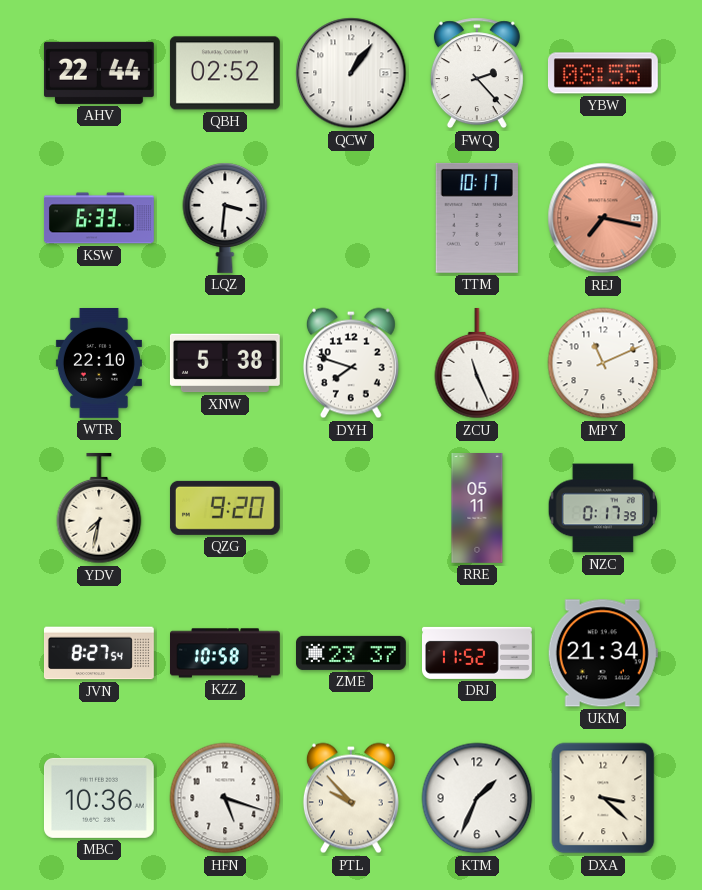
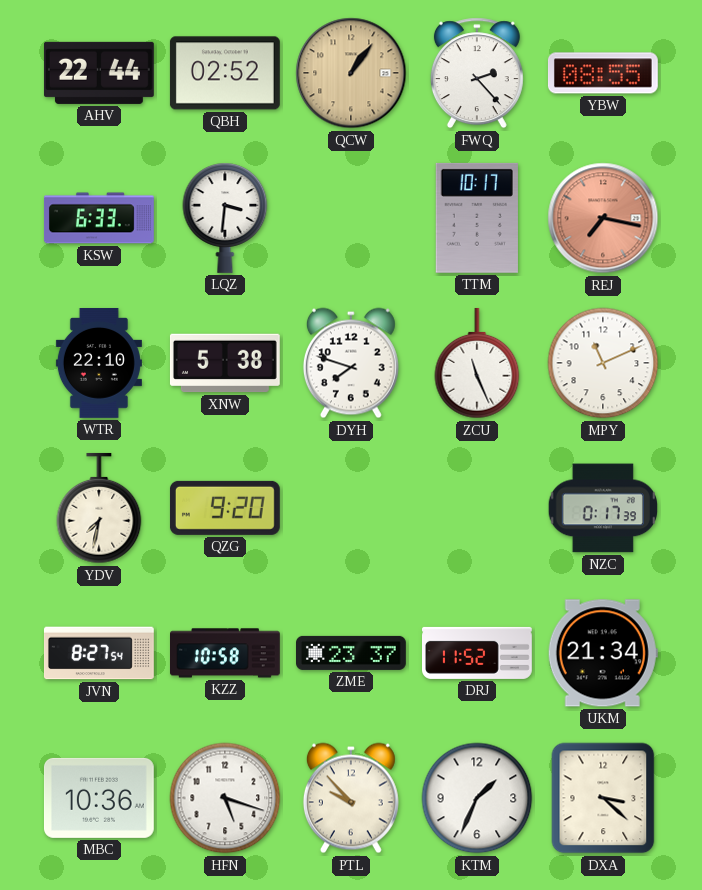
QCW dial: white -> champagne
RRE: 05:11 -> none
